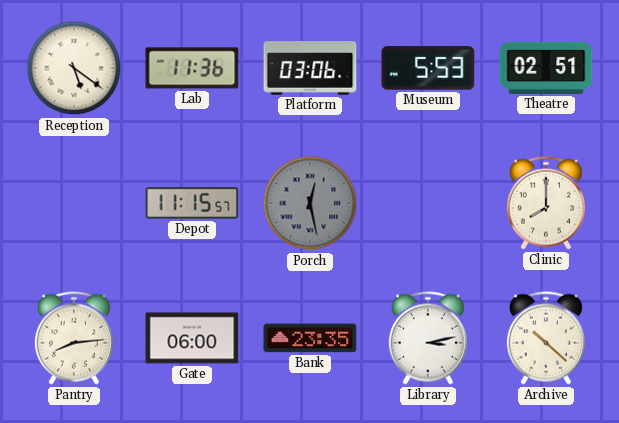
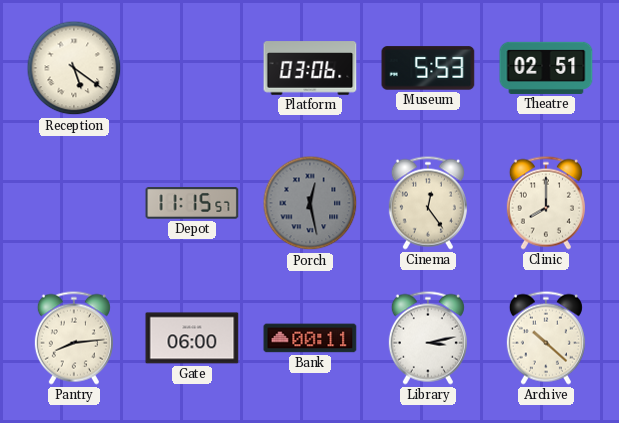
Lab: 11:36 -> none
Cinema: none -> 12:24
Bank: 23:35 -> 00:11
